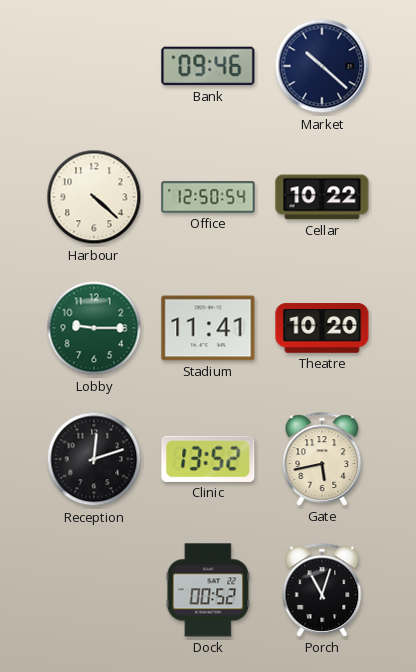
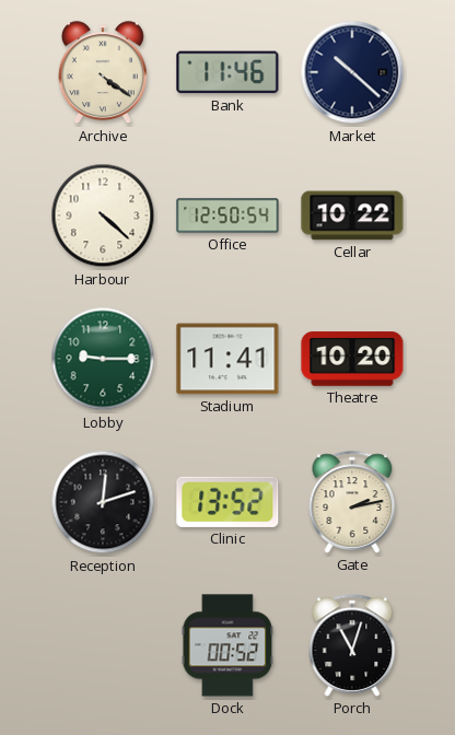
Archive: none -> 4:21
Bank: 09:46 -> 11:46
Gate: 5:43 -> 2:13
